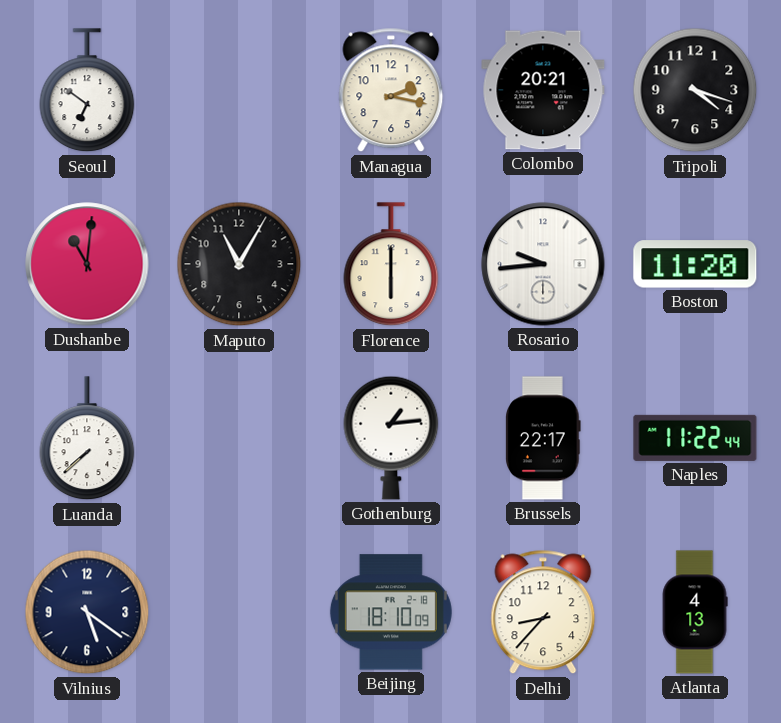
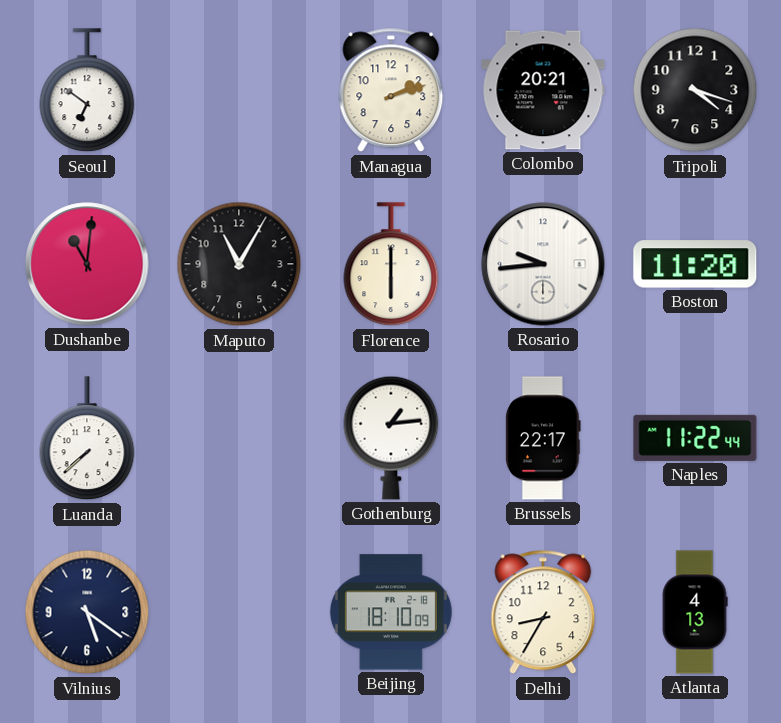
Managua: 2:17 -> 2:12
Delhi: 8:37 -> 8:35
